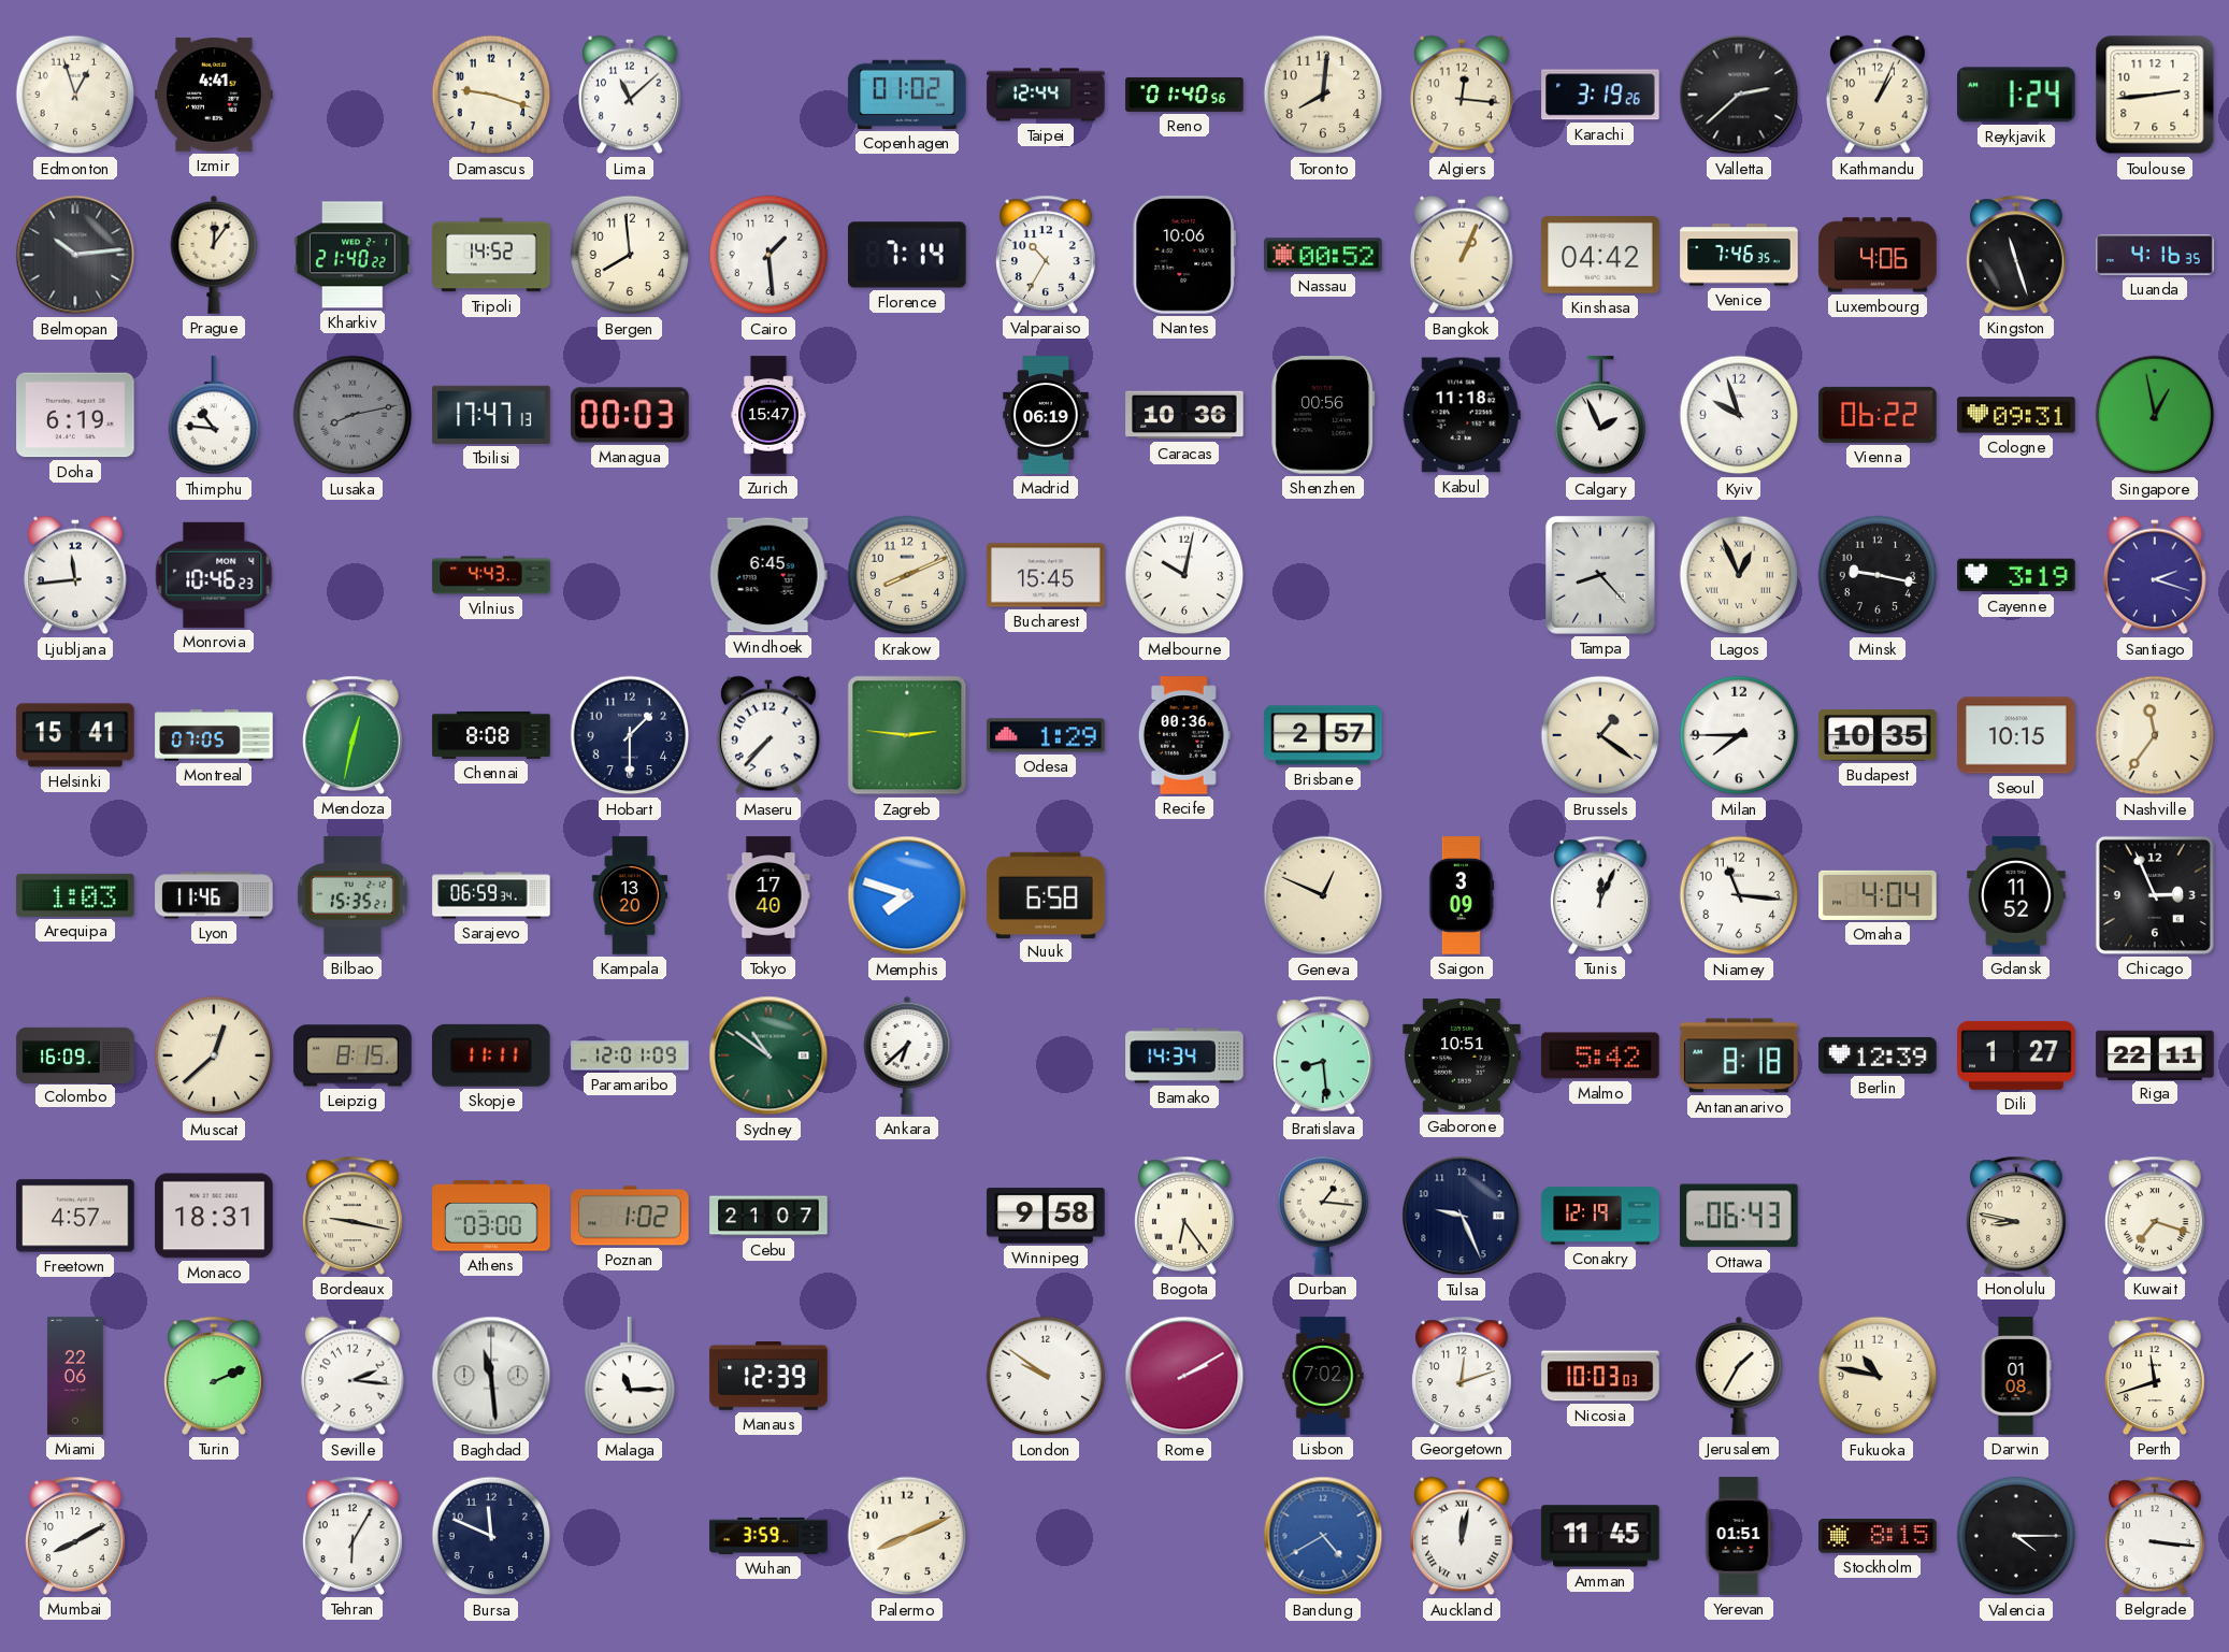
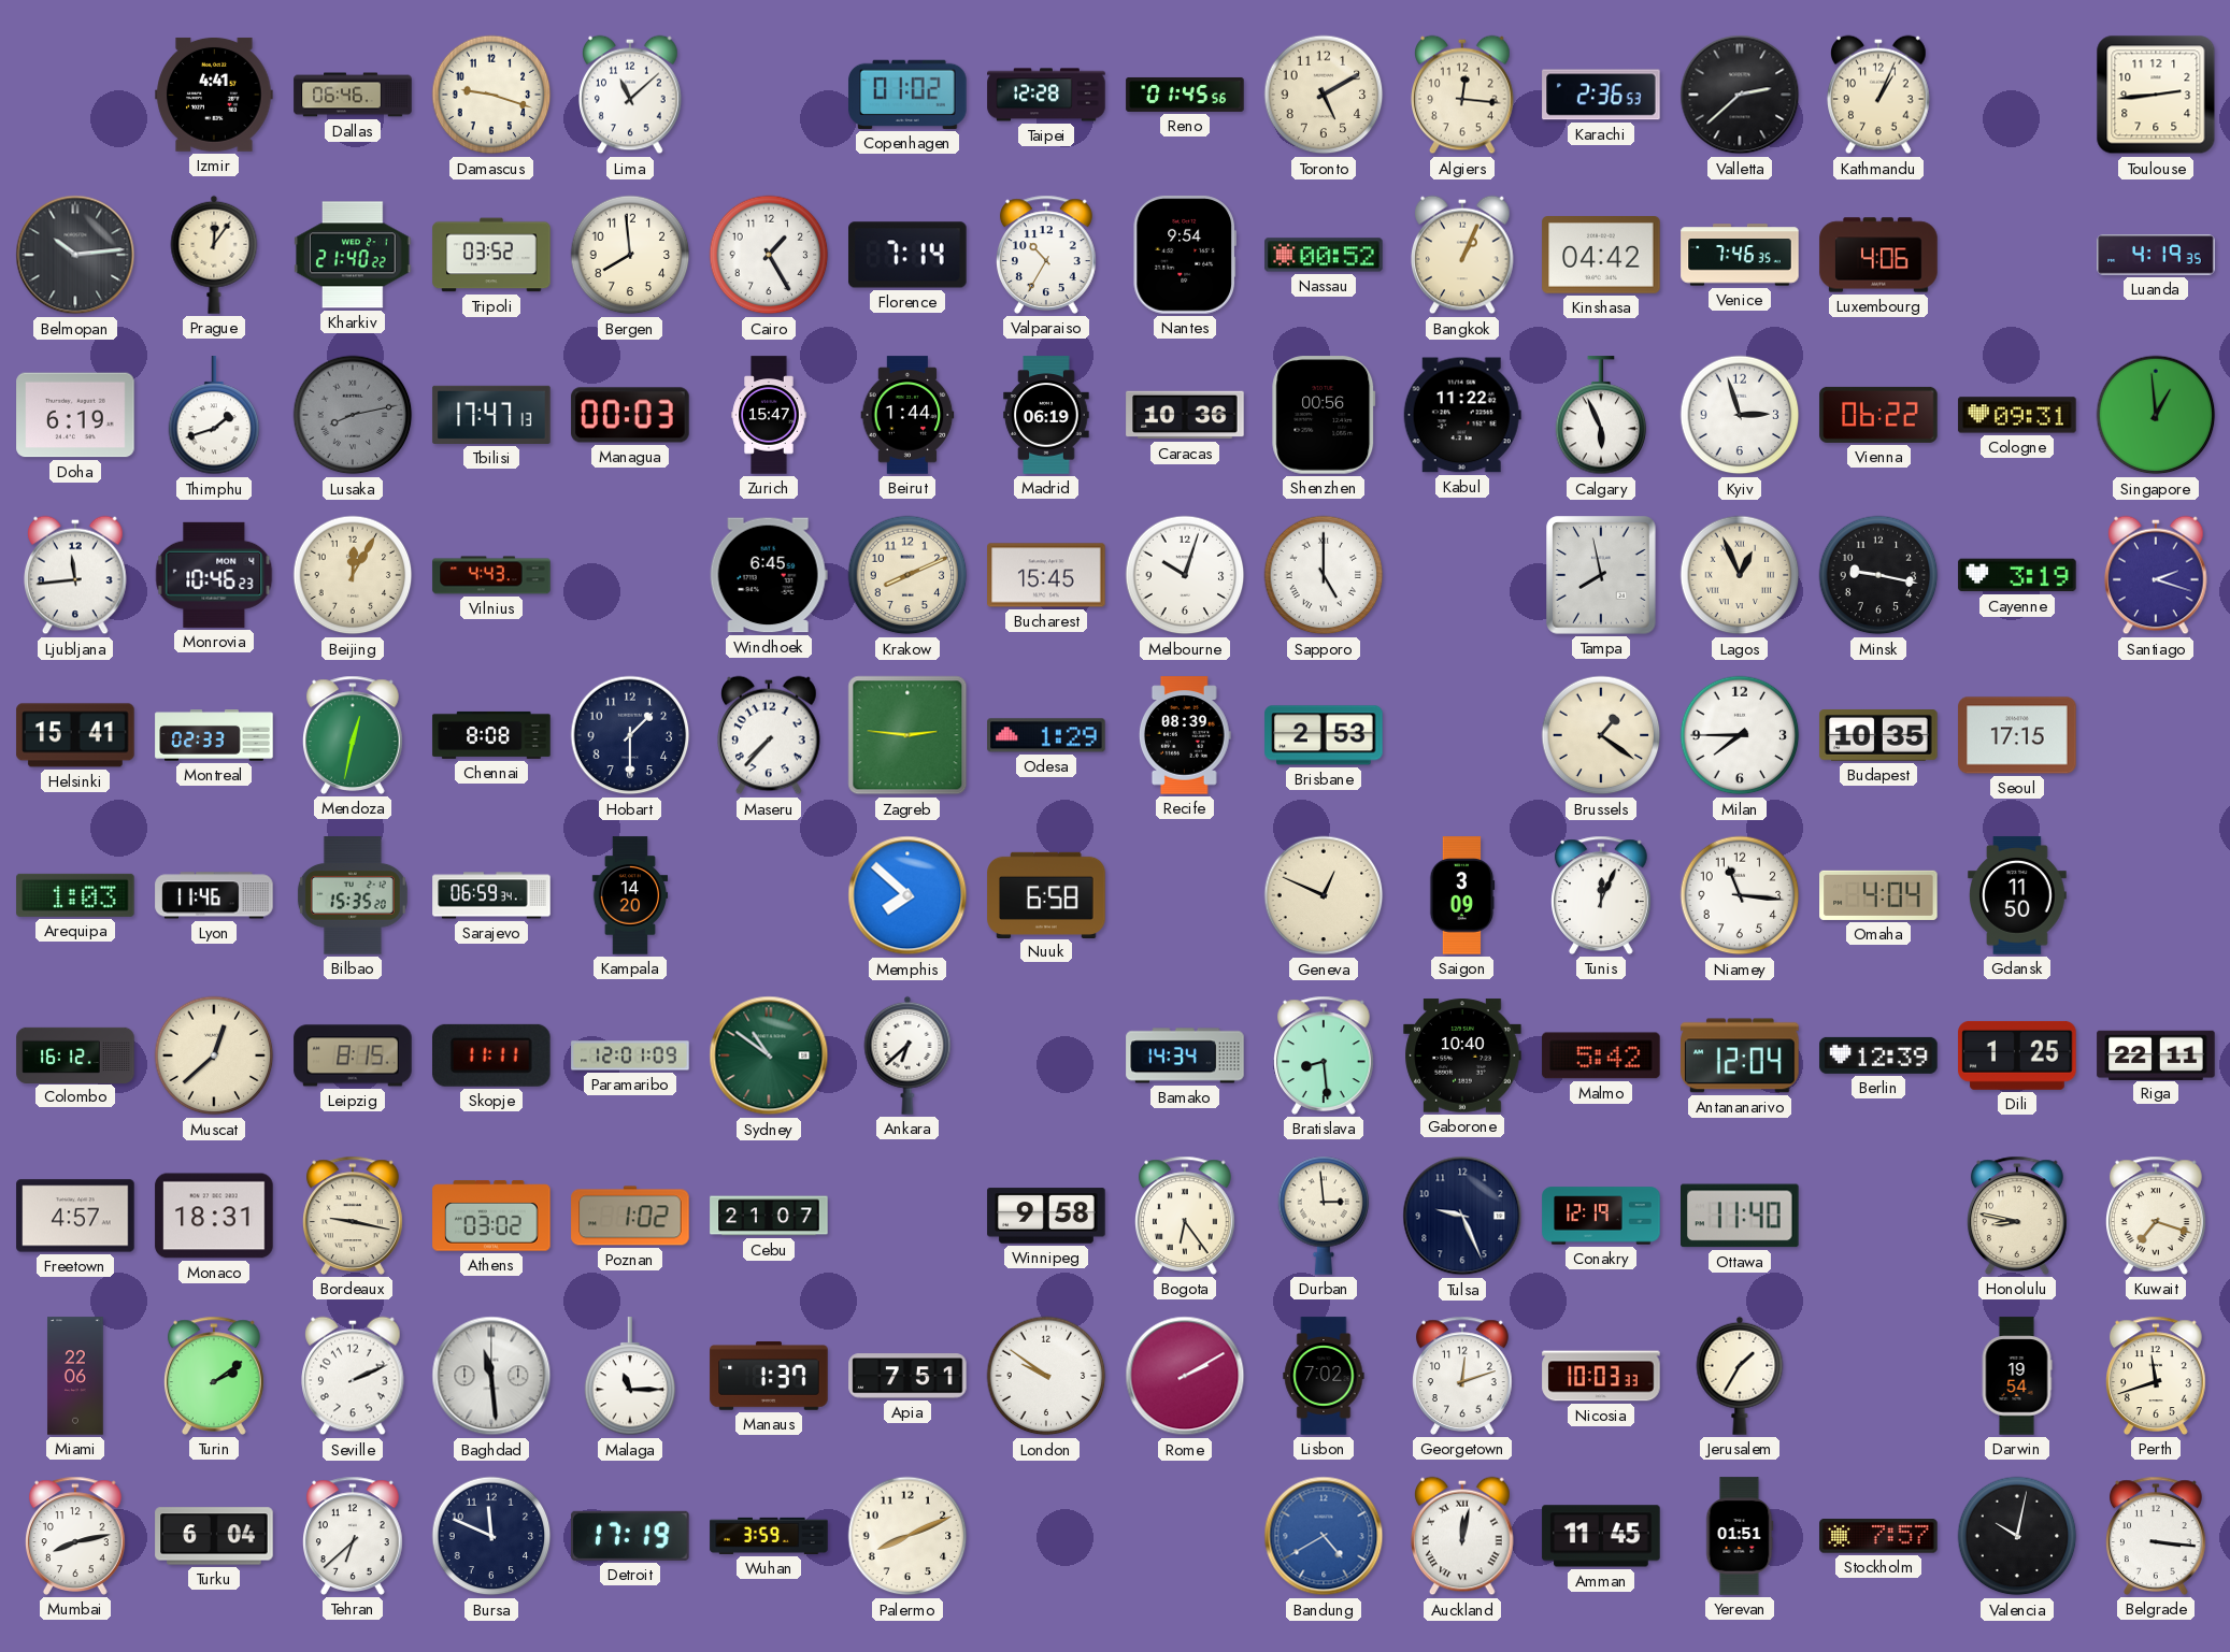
Edmonton: 12:57 -> none
Dallas: none -> 06:46
Taipei: 12:44 -> 12:28
Reno: 01:40 -> 01:45
Toronto: 8:01 -> 5:10
Karachi: 3:19 -> 2:36
Reykjavik: 1:24 -> none
Tripoli: 14:52 -> 03:52
Cairo: 1:29 -> 1:25
Nantes: 10:06 -> 9:54
Kingston: 11:27 -> none
Luanda: 4:16 -> 4:19
Thimphu: 10:46 -> 1:42
Beirut: none -> 1:44
Kabul: 11:18 -> 11:22
Calgary: 1:56 -> 5:56
Kyiv: 9:57 -> 2:57
Singapore: 12:58 -> 12:59
Beijing: none -> 12:05
Melbourne: 10:02 -> 10:03
Sapporo: none -> 5:00
Tampa: 8:23 -> 7:58
Montreal: 07:05 -> 02:33
Recife: 00:36 -> 08:39
Brisbane: 2:57 -> 2:53
Seoul: 10:15 -> 17:15
Nashville: 11:36 -> none
Bilbao: 15:35:21 -> 15:35:20
Kampala: 13:20 -> 14:20
Tokyo: 17:40 -> none
Memphis: 7:48 -> 7:52
Gdansk: 11:52 -> 11:50
Chicago: 2:56 -> none
Colombo: 16:09 -> 16:12
Gaborone: 10:51 -> 10:40
Antananarivo: 8:18 -> 12:04
Dili: 1:27 -> 1:25
Athens: 03:00 -> 03:02
Durban: 1:16 -> 2:59
Ottawa: 06:43 -> 11:40
Turin: 2:11 -> 2:09
Seville: 2:16 -> 2:11
Manaus: 12:39 -> 1:37
Apia: none -> 7:51
Nicosia: 10:03:03 -> 10:03:33
Fukuoka: 10:47 -> none
Darwin: 01:08 -> 19:54
Mumbai: 8:10 -> 8:13
Turku: none -> 6:04
Tehran: 6:05 -> 6:38
Detroit: none -> 17:19
Stockholm: 8:15 -> 7:57
Valencia: 4:15 -> 10:02
